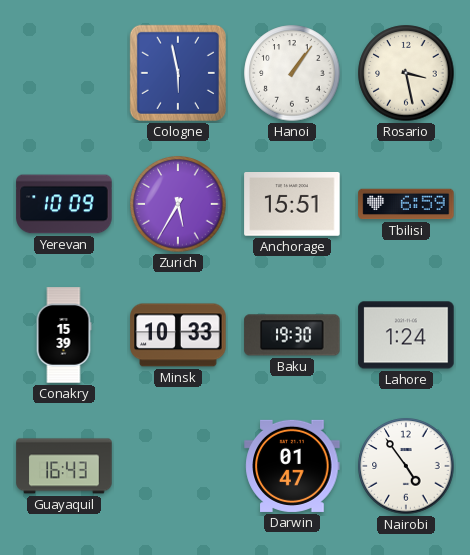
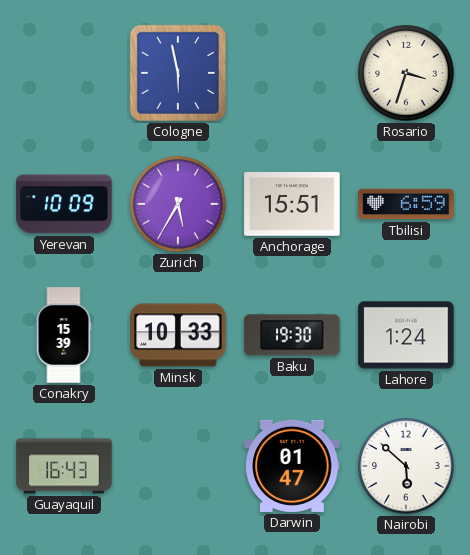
Hanoi: 1:06 -> none
Rosario: 3:28 -> 3:33
Nairobi: 4:54 -> 5:52
